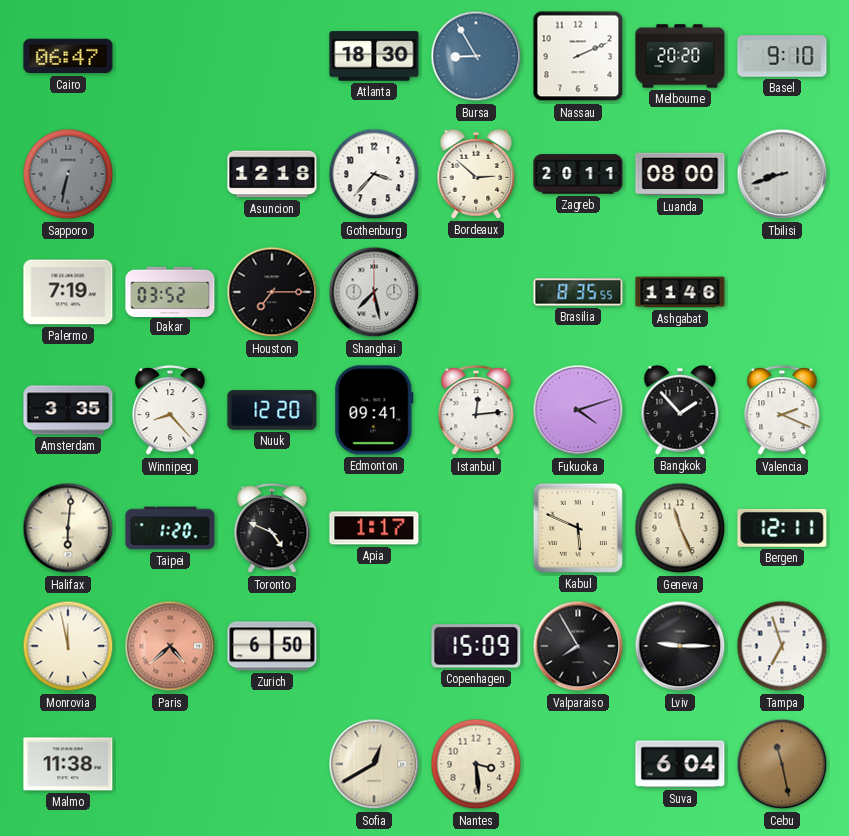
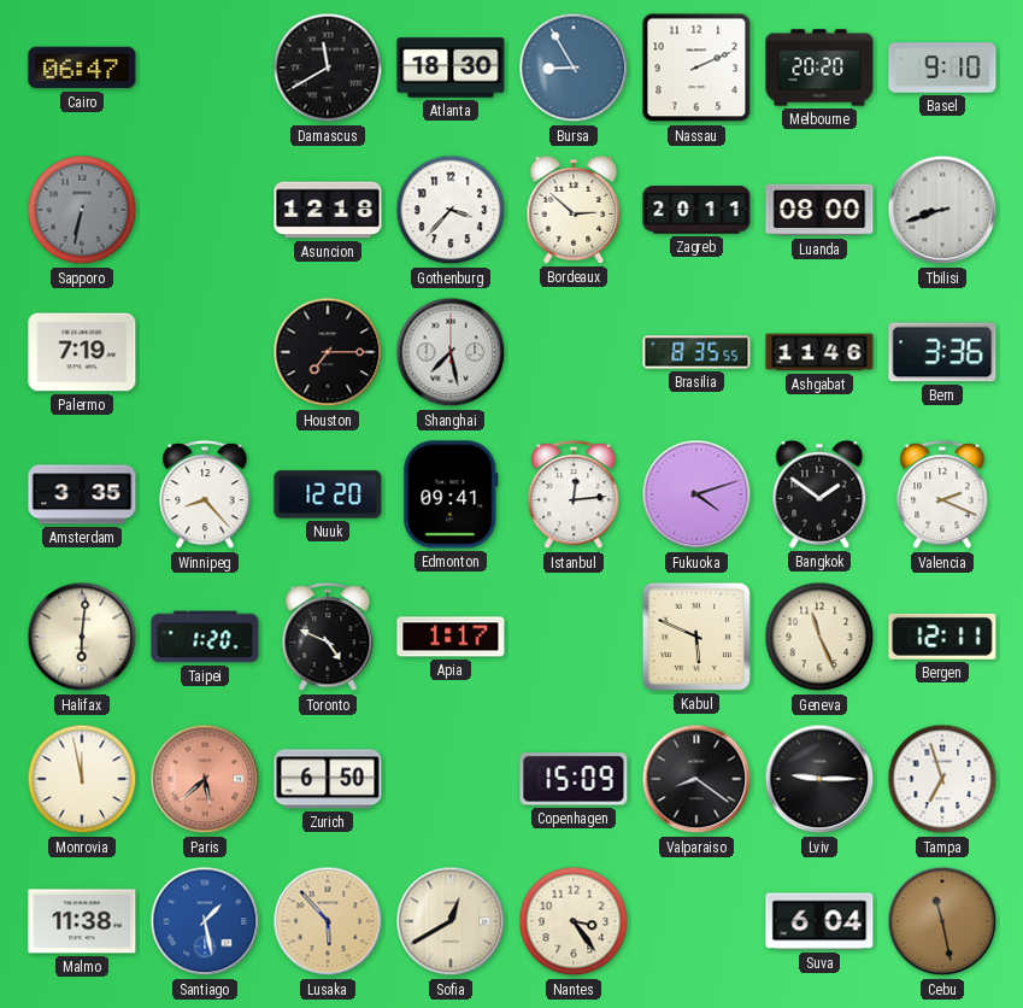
Damascus: none -> 11:40
Dakar: 03:52 -> none
Bern: none -> 3:36
Bangkok: 1:53 -> 1:51
Paris: 4:38 -> 5:38
Valparaiso: 7:55 -> 8:21
Santiago: none -> 1:28
Lusaka: none -> 5:53
Nantes: 3:29 -> 3:24
